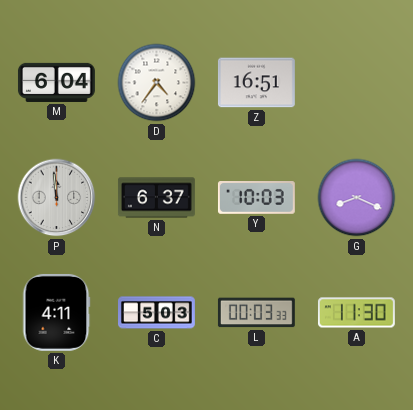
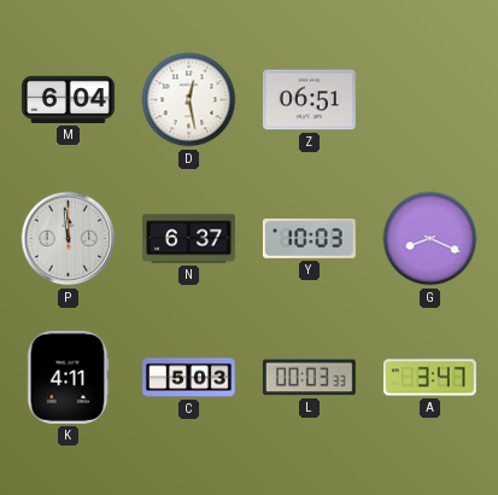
D: 4:36 -> 12:28
Z: 16:51 -> 06:51
A: 11:30 -> 3:47
